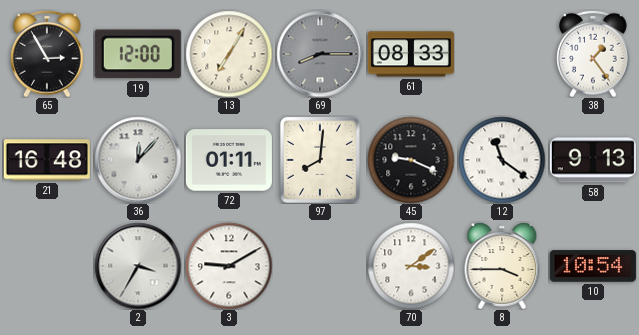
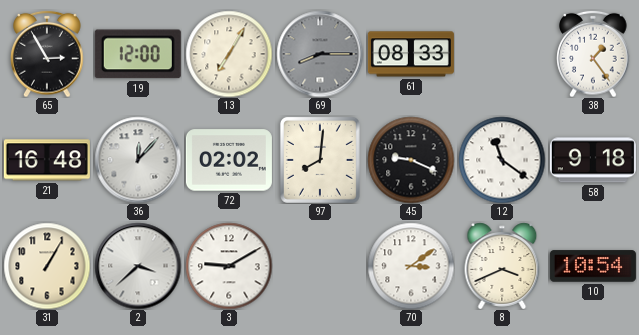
72: 01:11 -> 02:02
58: 9:13 -> 9:18
31: none -> 1:05
2: 3:35 -> 3:38
8: 3:45 -> 3:41
